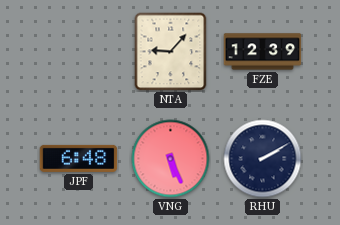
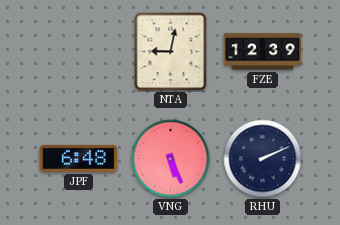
NTA: 9:07 -> 9:02
RHU: 2:10 -> 2:11
